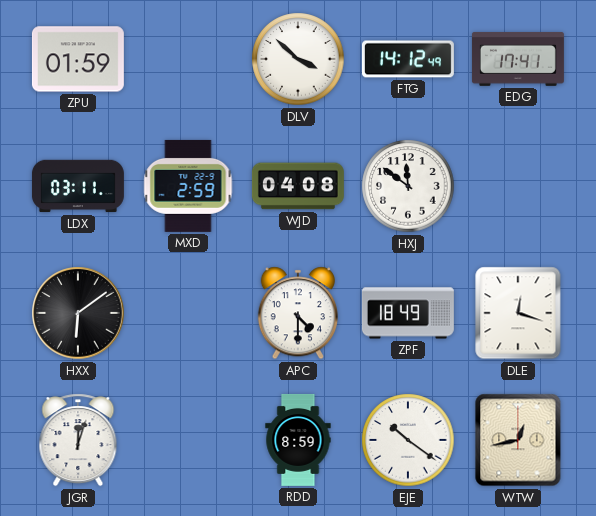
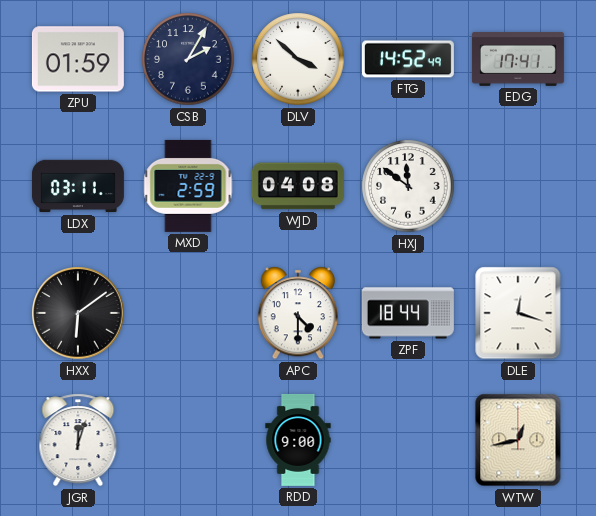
CSB: none -> 2:05
FTG: 14:12 -> 14:52
ZPF: 18:49 -> 18:44
RDD: 8:59 -> 9:00
EJE: 10:21 -> none
